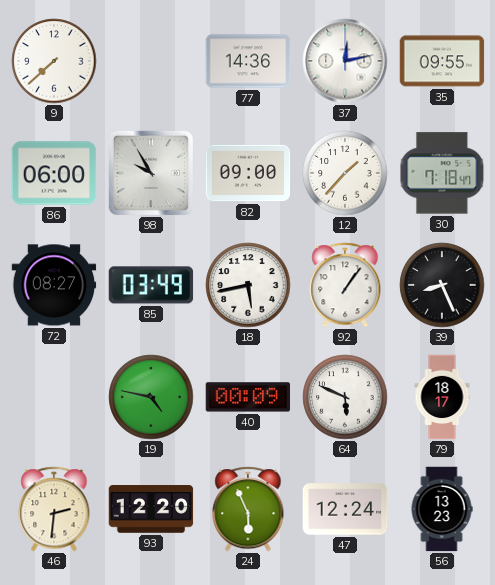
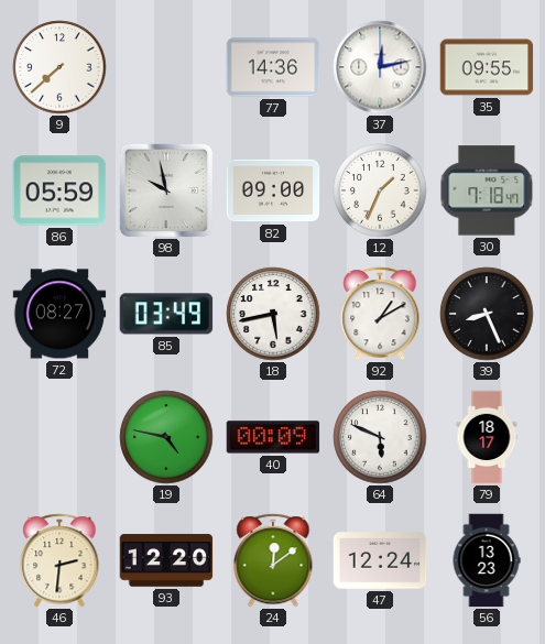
86: 06:00 -> 05:59
98: 9:55 -> 9:58
12: 1:37 -> 1:34
92: 1:06 -> 1:10
24: 5:56 -> 12:09
